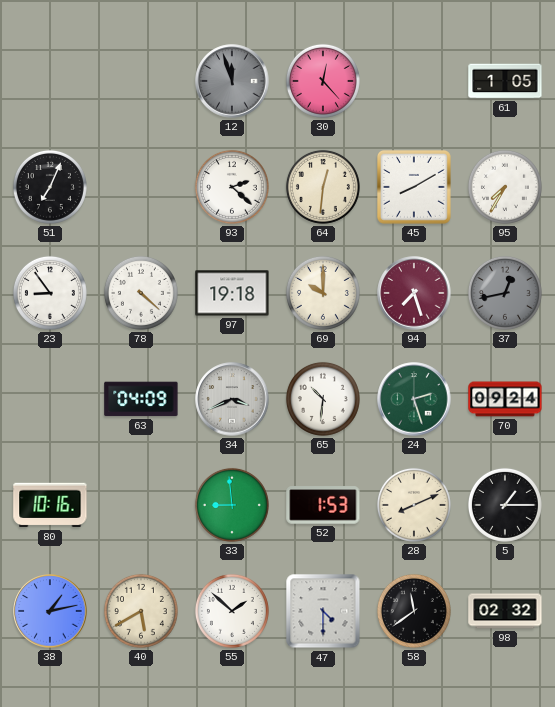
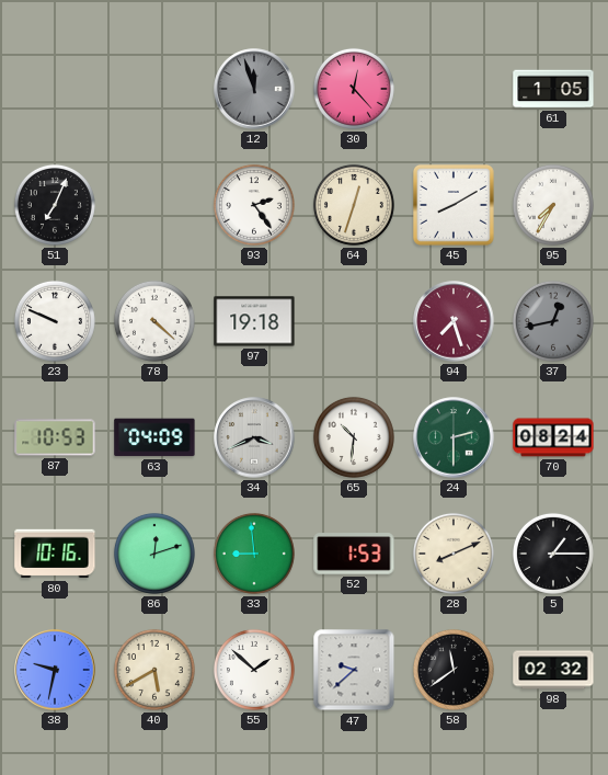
93: 2:22 -> 2:24
64: 12:31 -> 12:33
23: 8:54 -> 9:49
69: 10:00 -> none
87: none -> 10:53
24: 2:27 -> 2:30
70: 09:24 -> 08:24
86: none -> 12:12
38: 1:13 -> 9:32
47: 4:30 -> 9:38
